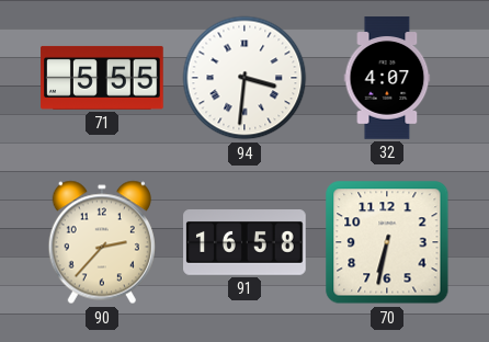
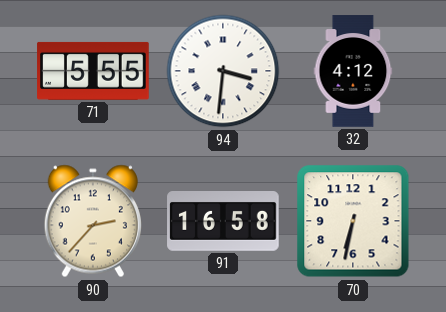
32: 4:07 -> 4:12
